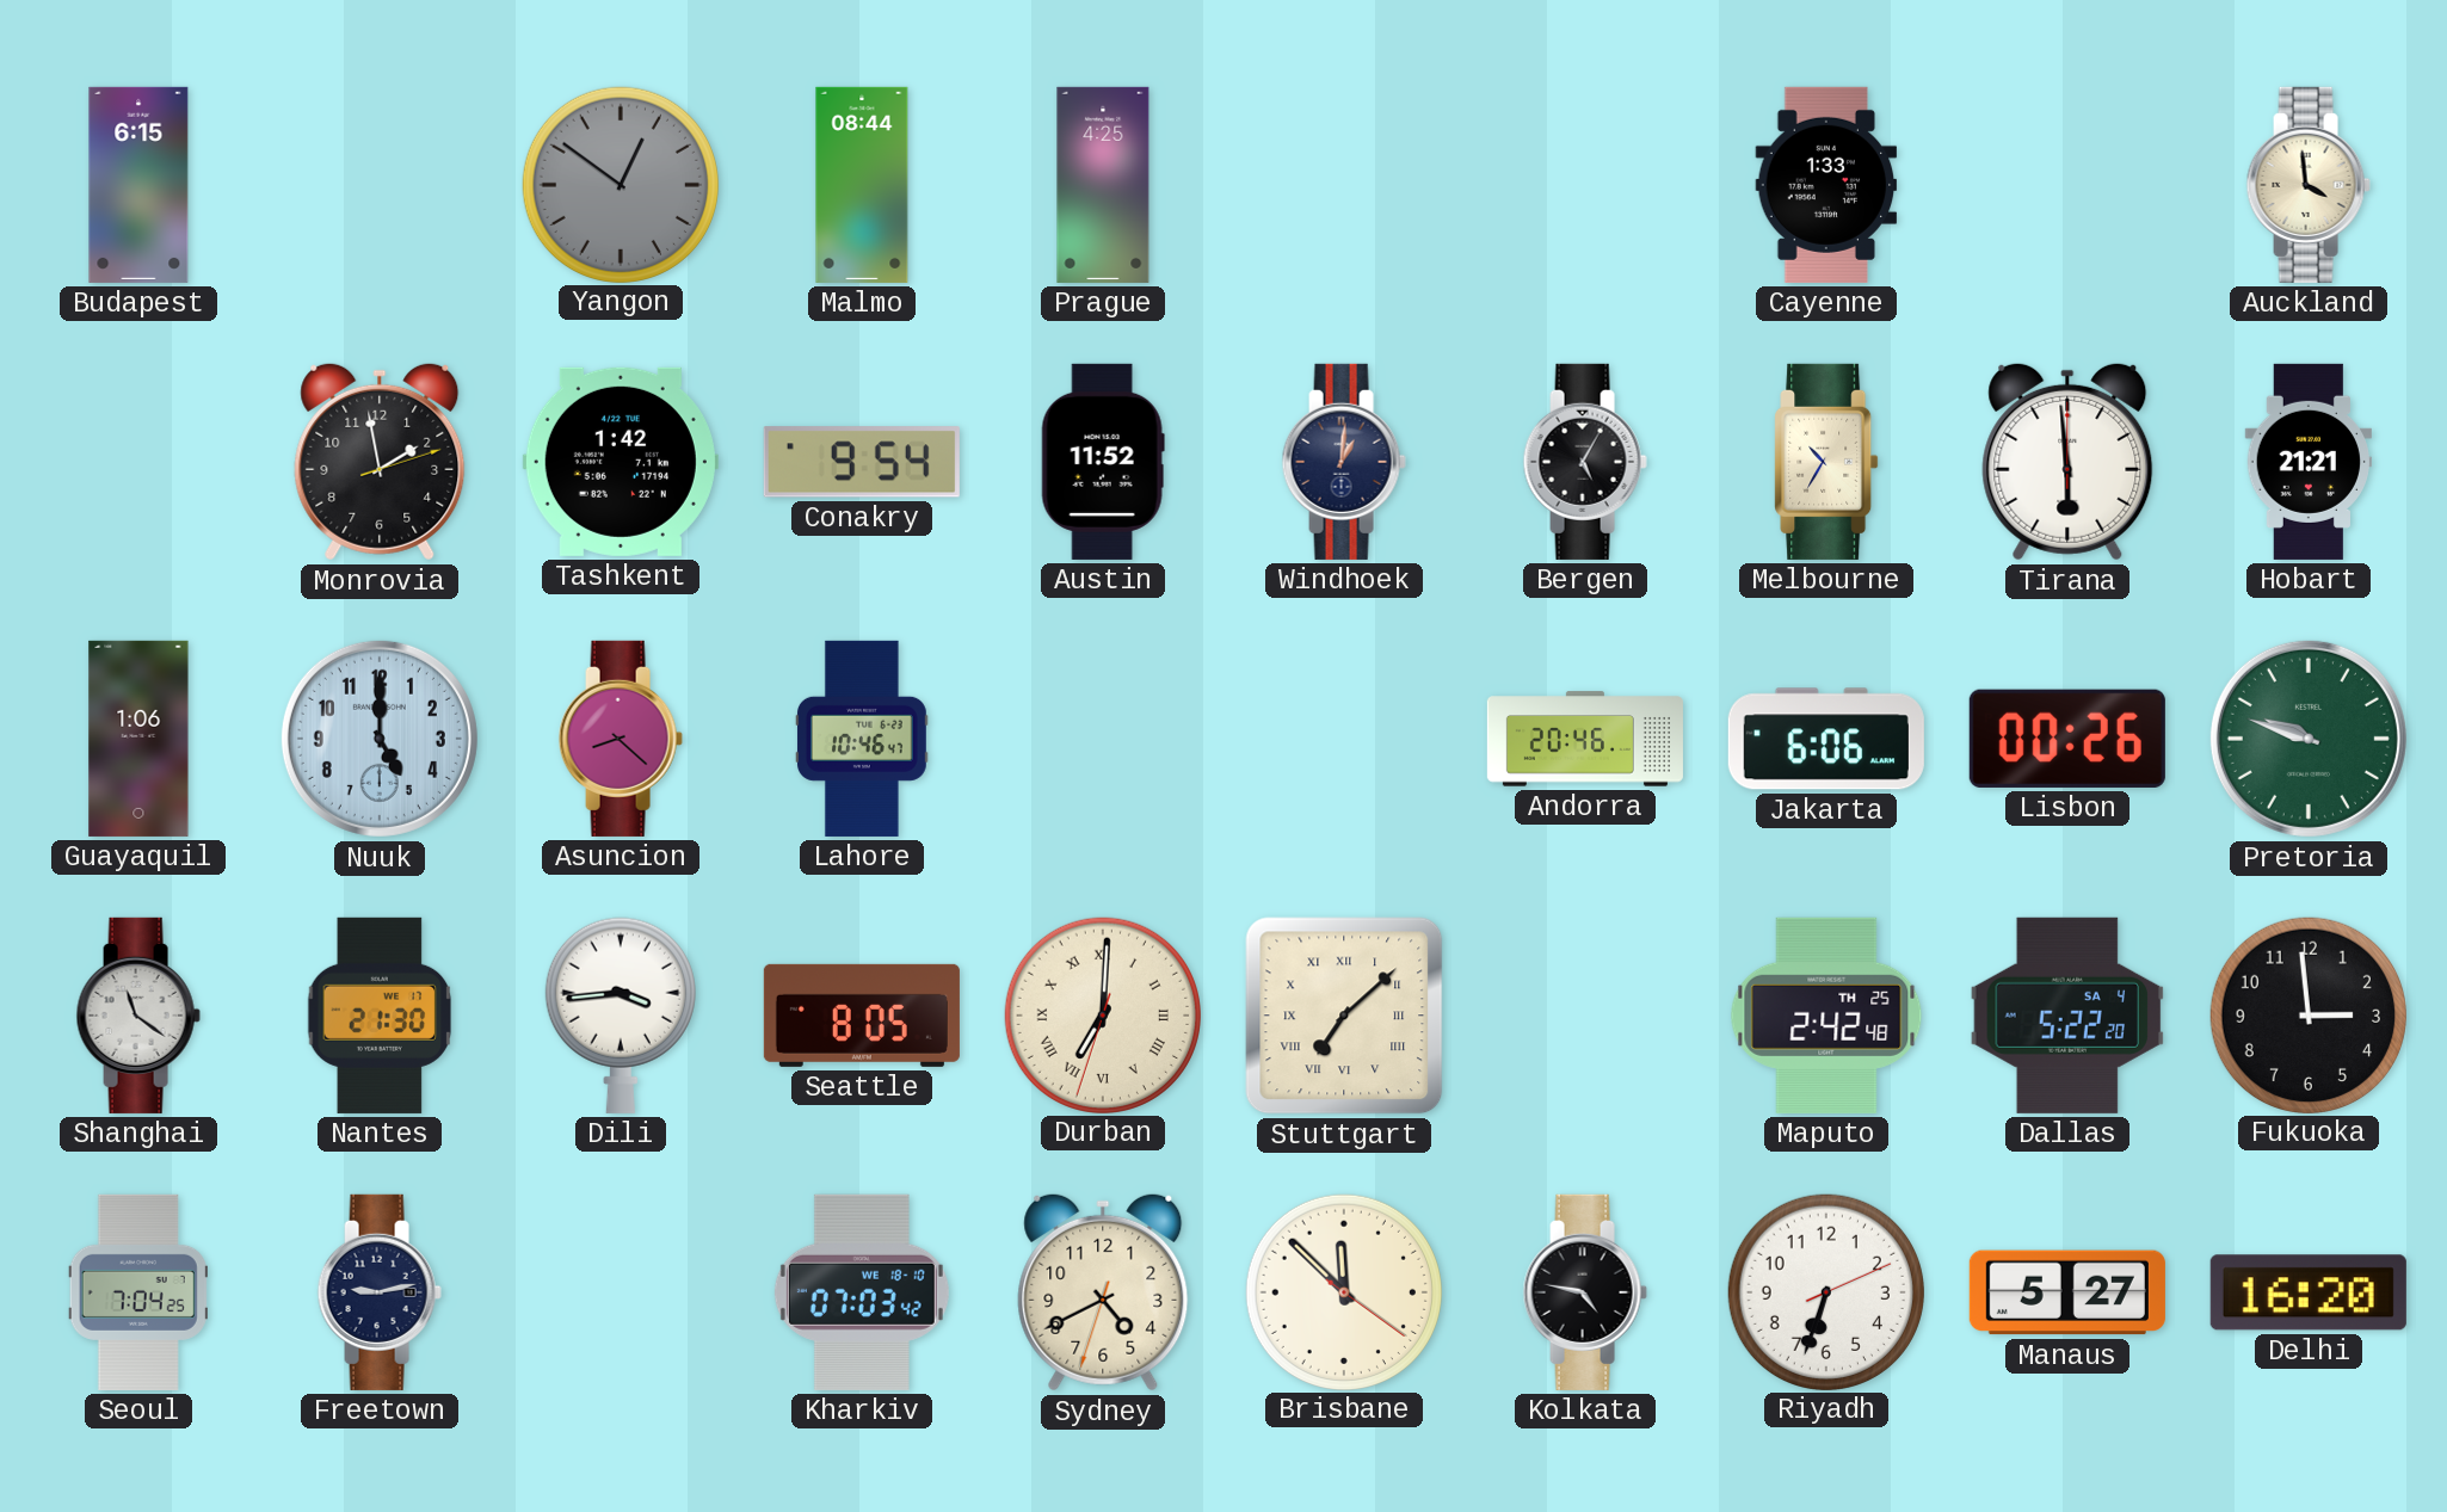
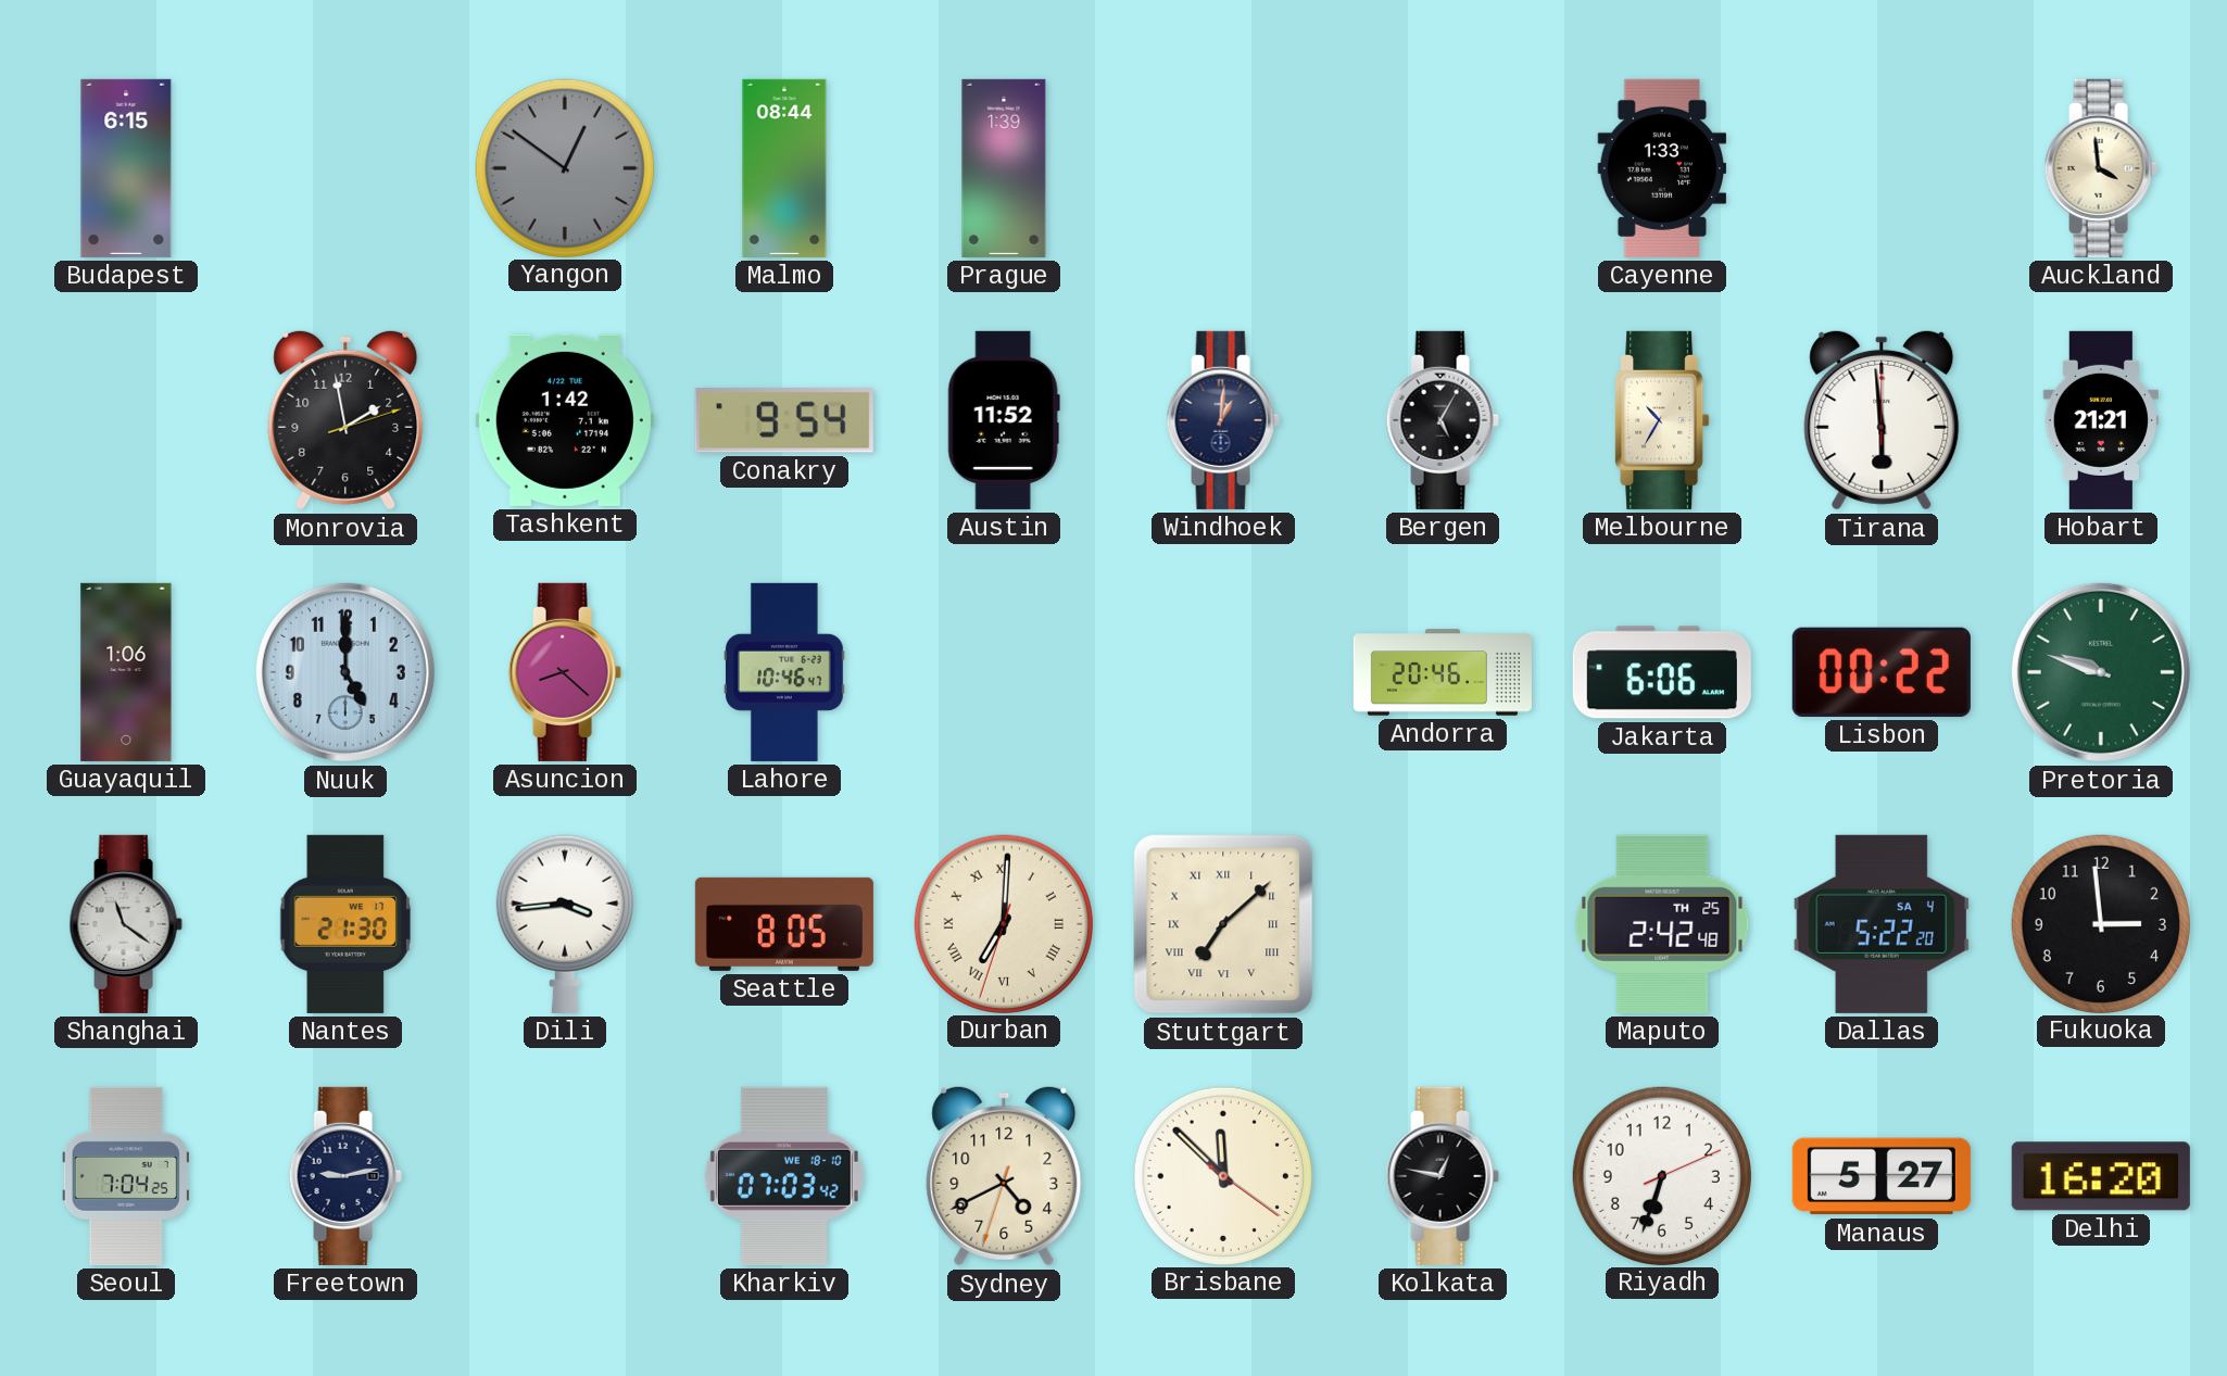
Prague: 4:25 -> 1:39
Lisbon: 00:26 -> 00:22
Kolkata: 4:47 -> 12:47
